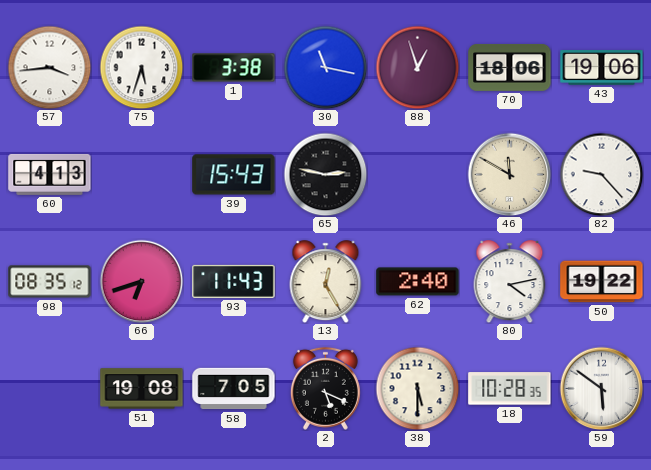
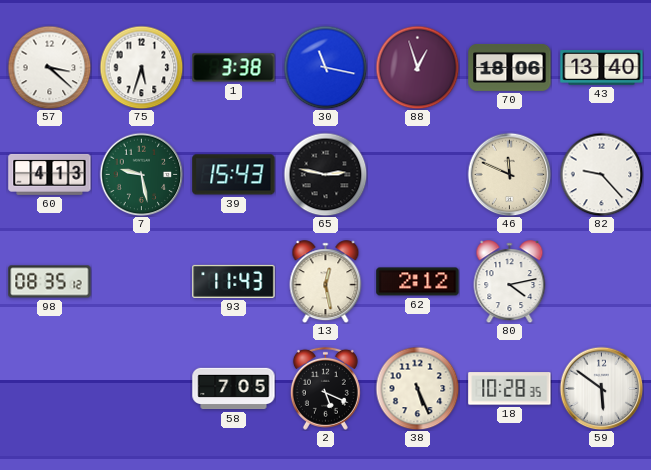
57: 3:44 -> 3:22
43: 19:06 -> 13:40
7: none -> 9:28
46: 11:50 -> 11:49
66: 6:42 -> none
13: 12:25 -> 12:28
62: 2:40 -> 2:12
50: 19:22 -> none
51: 19:08 -> none
38: 5:30 -> 5:26
